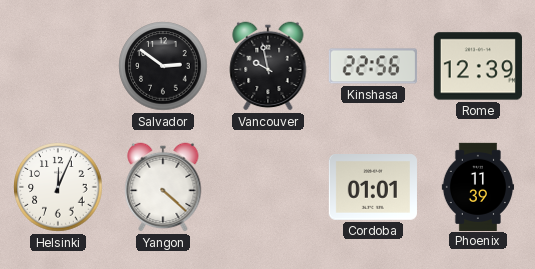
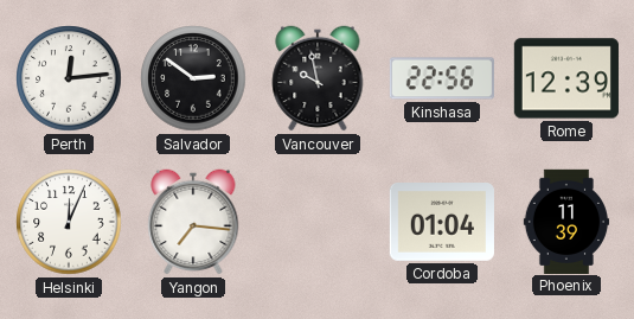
Perth: none -> 12:14
Yangon: 4:22 -> 7:16
Cordoba: 01:01 -> 01:04
